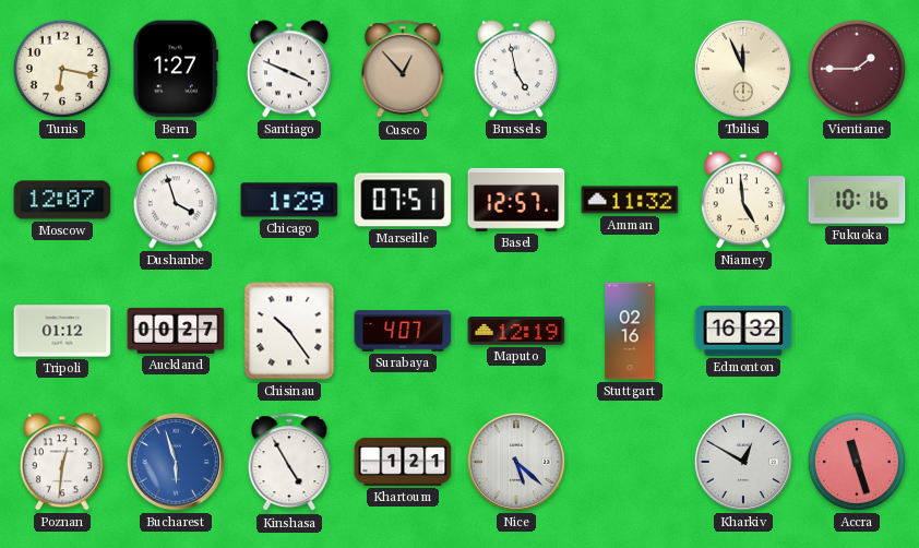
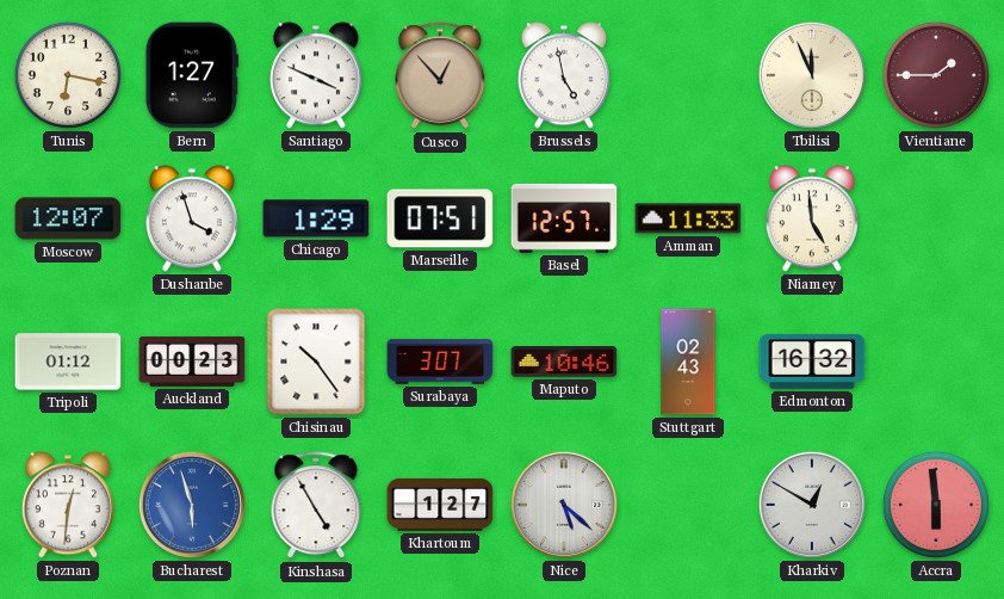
Amman: 11:32 -> 11:33
Fukuoka: 10:16 -> none
Auckland: 00:27 -> 00:23
Surabaya: 4:07 -> 3:07
Maputo: 12:19 -> 10:46
Stuttgart: 02:16 -> 02:43
Khartoum: 1:21 -> 1:27
Accra: 11:27 -> 5:59
